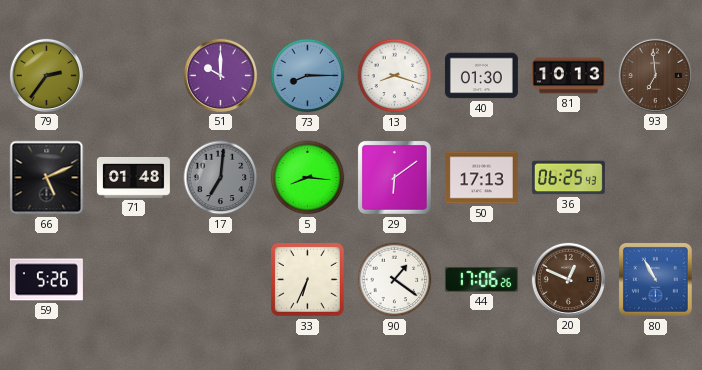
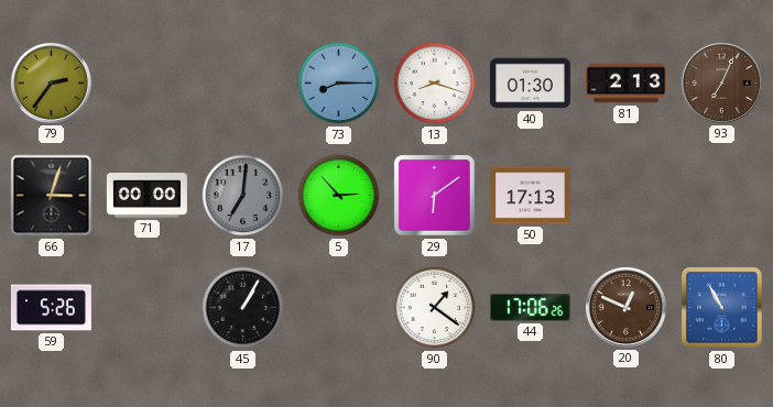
51: 10:00 -> none
81: 10:13 -> 2:13
93: 6:59 -> 7:04
66: 5:11 -> 3:03
71: 01:48 -> 00:00
5: 8:16 -> 2:53
36: 06:25 -> none
45: none -> 1:05
33: 6:34 -> none
